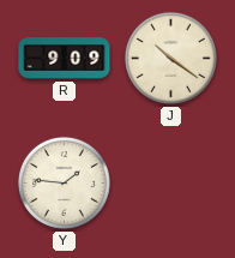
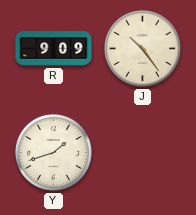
J: 10:21 -> 10:24
Y: 1:46 -> 1:42
